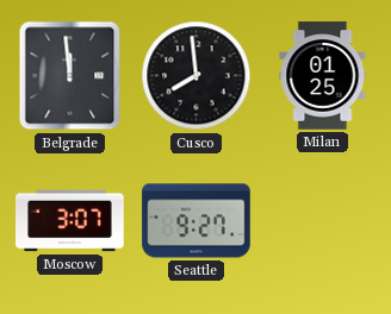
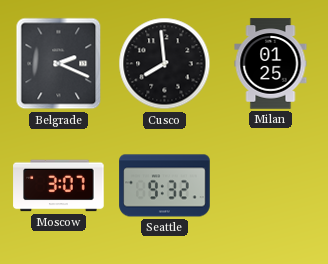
Belgrade: 11:59 -> 2:19
Seattle: 9:27 -> 9:32
